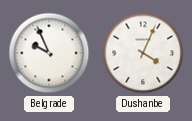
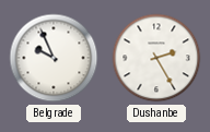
Dushanbe: 4:04 -> 2:25
